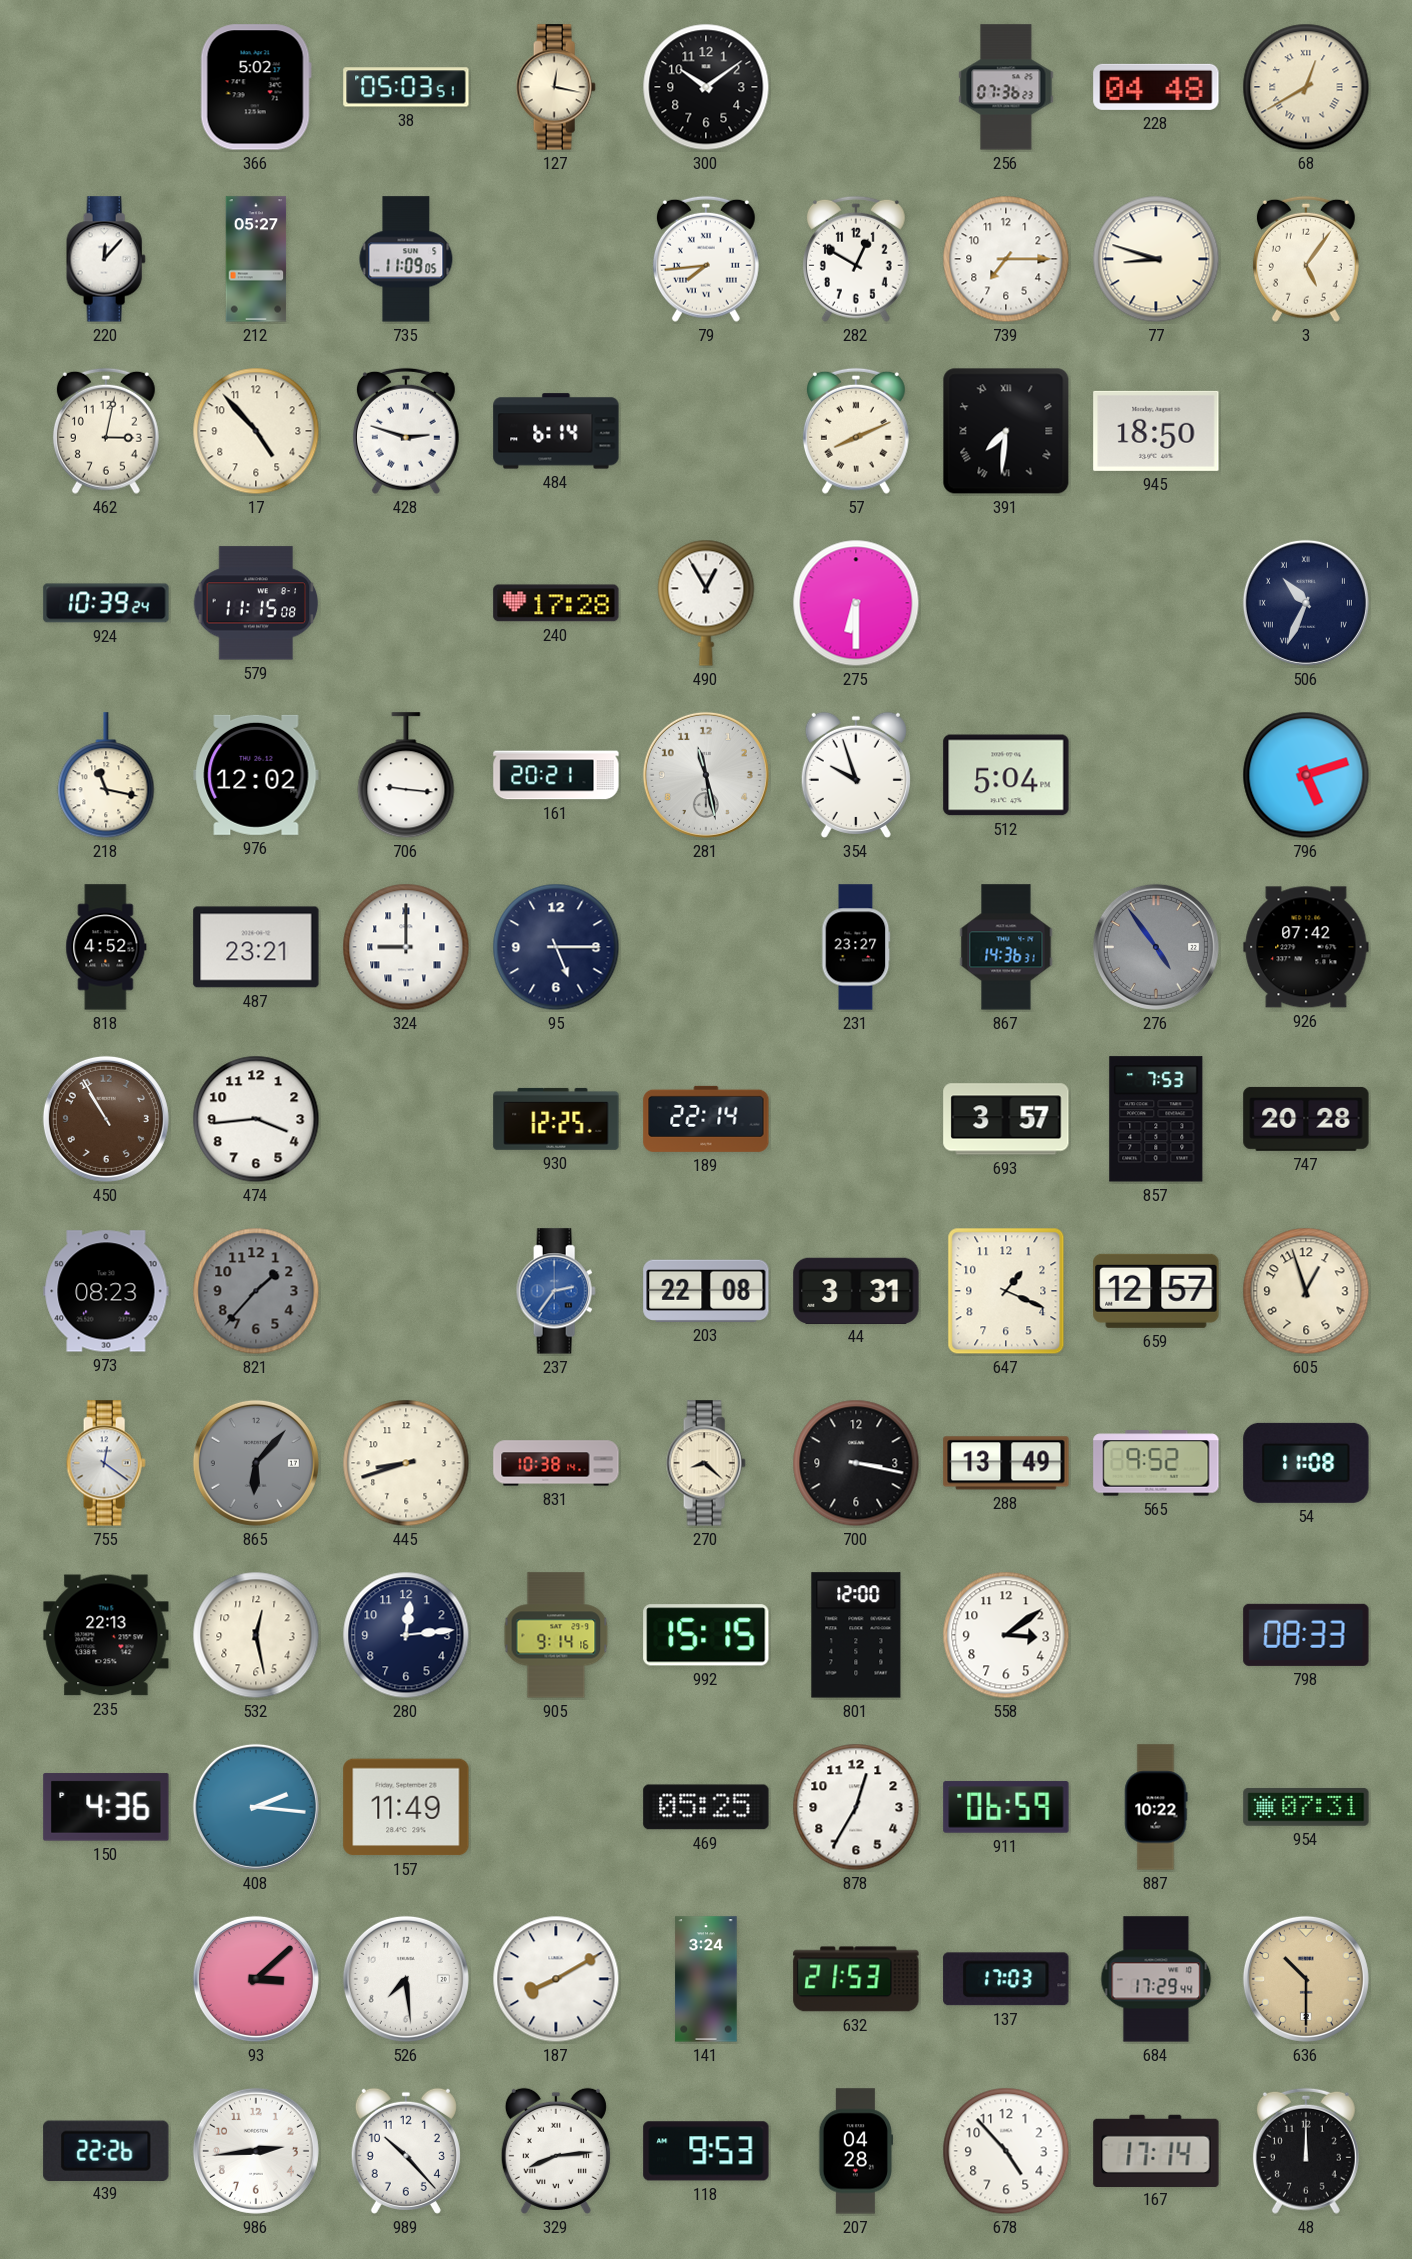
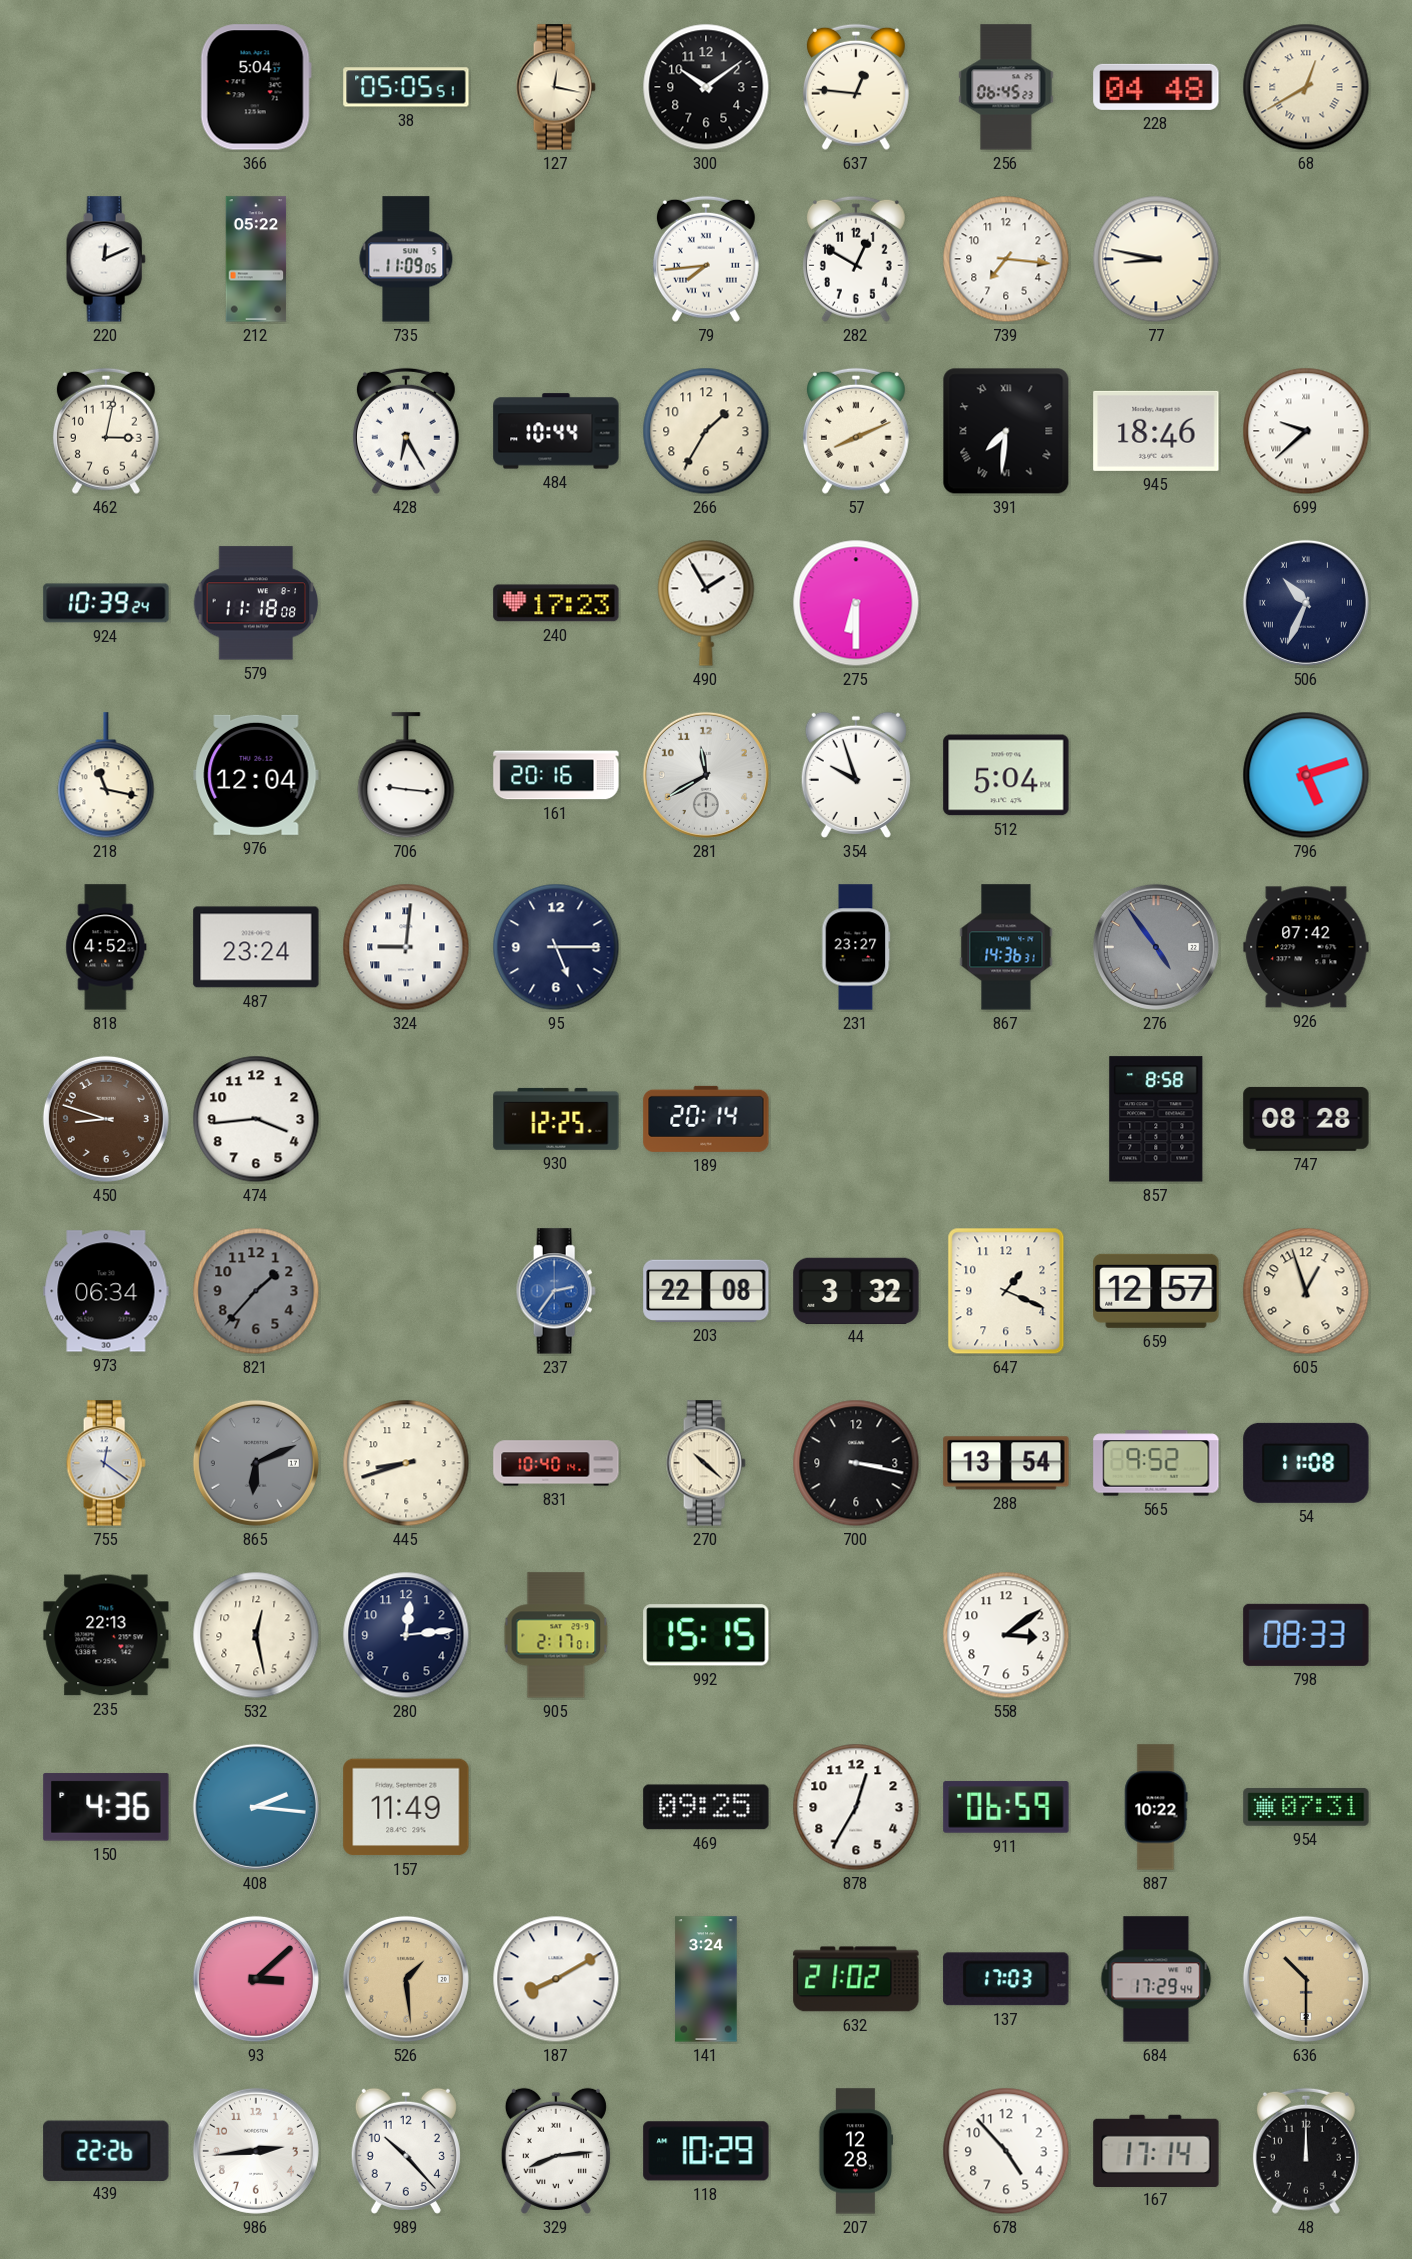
366: 5:02 -> 5:04
38: 05:03 -> 05:05
637: none -> 12:46
256: 07:36 -> 06:45
220: 12:07 -> 12:11
212: 05:27 -> 05:22
739: 7:15 -> 7:16
77: 8:48 -> 8:47
3: 5:06 -> none
17: 4:53 -> none
428: 2:48 -> 6:25
484: 6:14 -> 10:44
266: none -> 1:35
945: 18:50 -> 18:46
699: none -> 9:38
579: 11:15 -> 11:18
240: 17:28 -> 17:23
490: 12:55 -> 1:55
976: 12:02 -> 12:04
161: 20:21 -> 20:16
281: 11:28 -> 11:40
487: 23:21 -> 23:24
324: 9:00 -> 9:01
450: 10:55 -> 8:48
189: 22:14 -> 20:14
693: 3:57 -> none
857: 7:53 -> 8:58
747: 20:28 -> 08:28
973: 08:23 -> 06:34
44: 3:31 -> 3:32
865: 6:07 -> 6:11
831: 10:38 -> 10:40
270: 8:22 -> 10:22
288: 13:49 -> 13:54
905: 9:14 -> 2:17
801: 12:00 -> none
469: 05:25 -> 09:25
526: 7:29 -> 1:29
526 dial: white -> champagne
632: 21:53 -> 21:02
118: 9:53 -> 10:29
207: 04:28 -> 12:28
